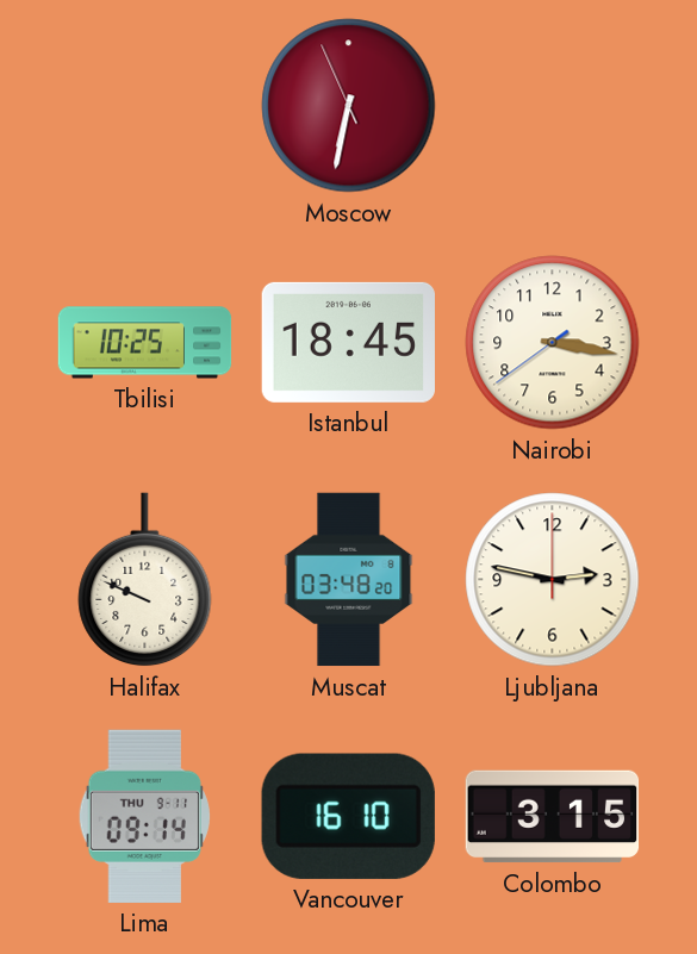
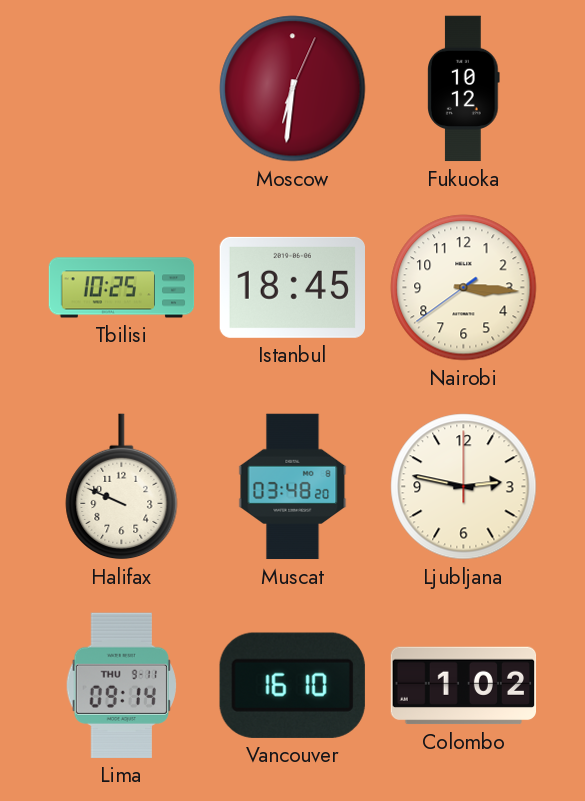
Moscow: 6:31:56 -> 6:31:04
Fukuoka: none -> 10:12
Nairobi: 3:16 -> 3:15
Colombo: 3:15 -> 1:02
